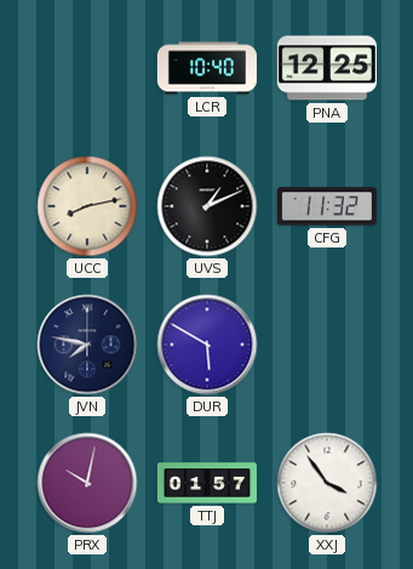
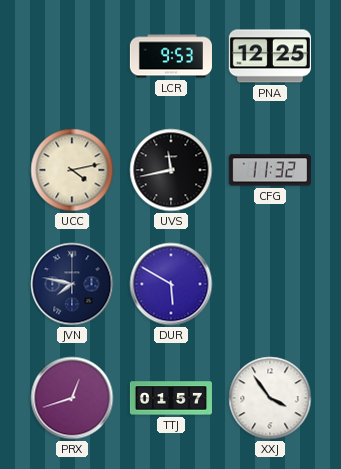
LCR: 10:40 -> 9:53
UCC: 8:13 -> 4:13
UVS: 1:11 -> 11:43
PRX: 10:02 -> 12:42
